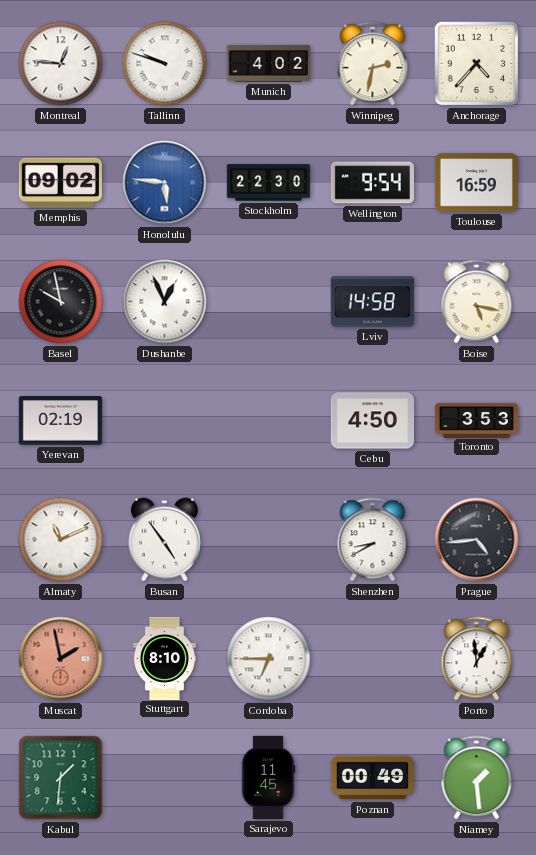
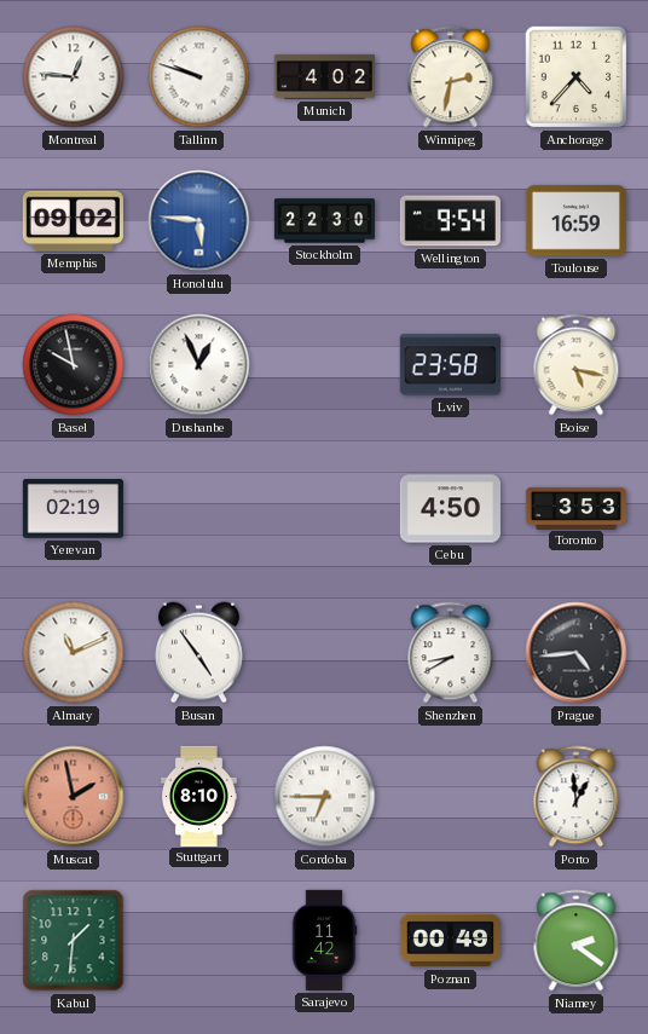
Lviv: 14:58 -> 23:58
Sarajevo: 11:45 -> 11:42
Niamey: 1:29 -> 2:21
